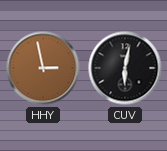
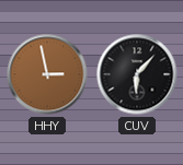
CUV: 6:02 -> 6:07
